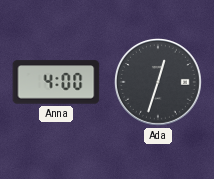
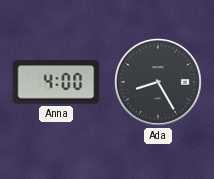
Ada: 12:33 -> 8:25
